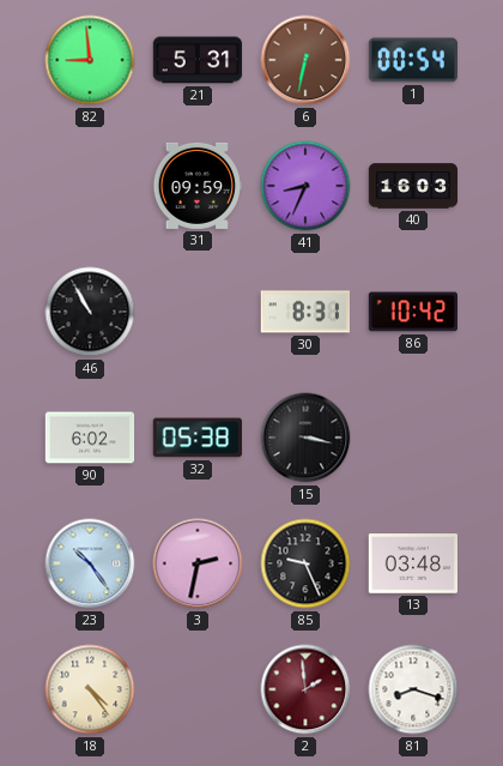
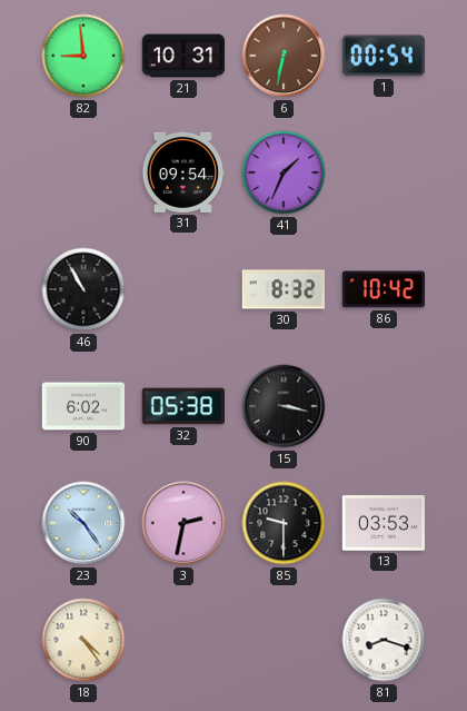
21: 5:31 -> 10:31
31: 09:59 -> 09:54
41: 8:34 -> 1:34
40: 16:03 -> none
30: 8:31 -> 8:32
85: 9:26 -> 9:30
13: 03:48 -> 03:53
2: 1:59 -> none
